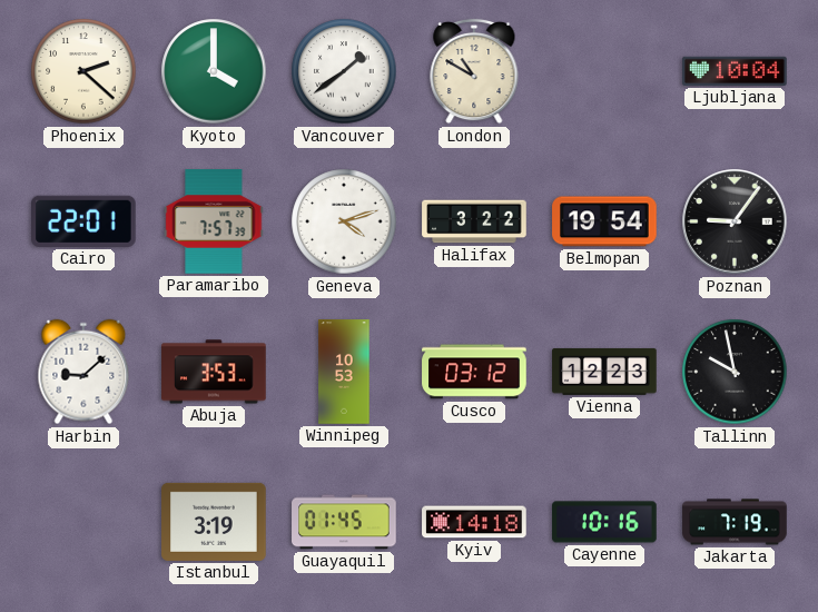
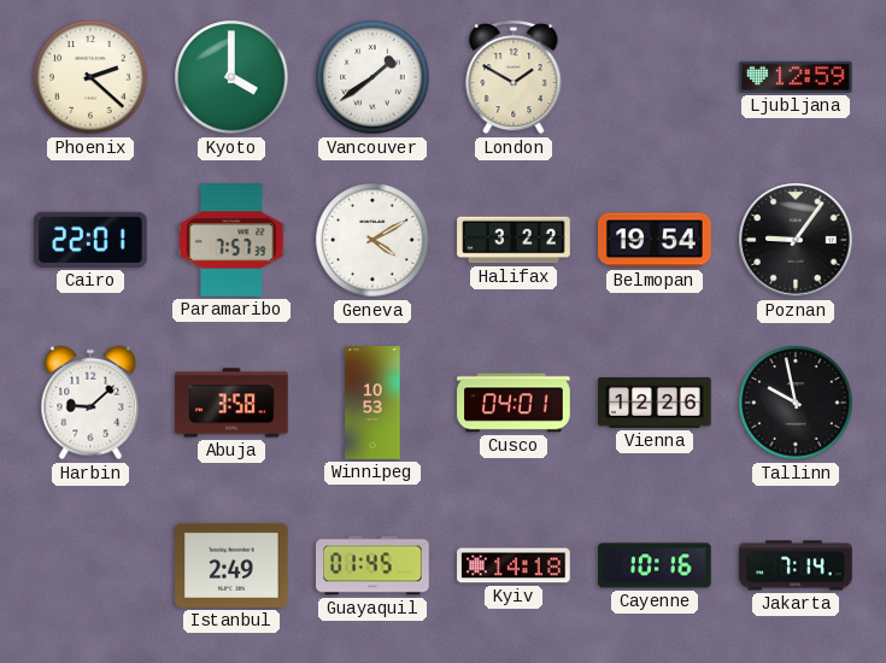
London: 10:50 -> 1:50
Ljubljana: 10:04 -> 12:59
Geneva: 4:12 -> 4:10
Abuja: 3:53 -> 3:58
Cusco: 03:12 -> 04:01
Vienna: 12:23 -> 12:26
Istanbul: 3:19 -> 2:49
Jakarta: 7:19 -> 7:14
